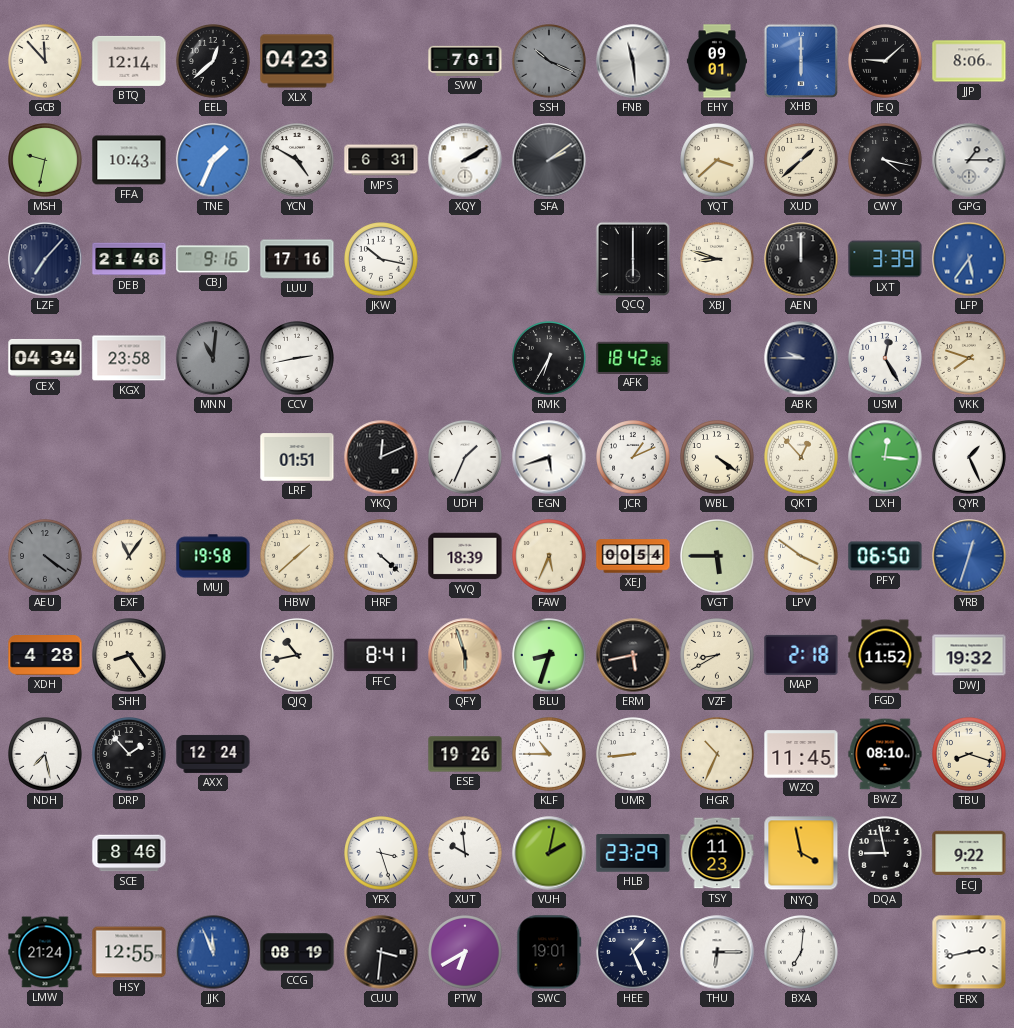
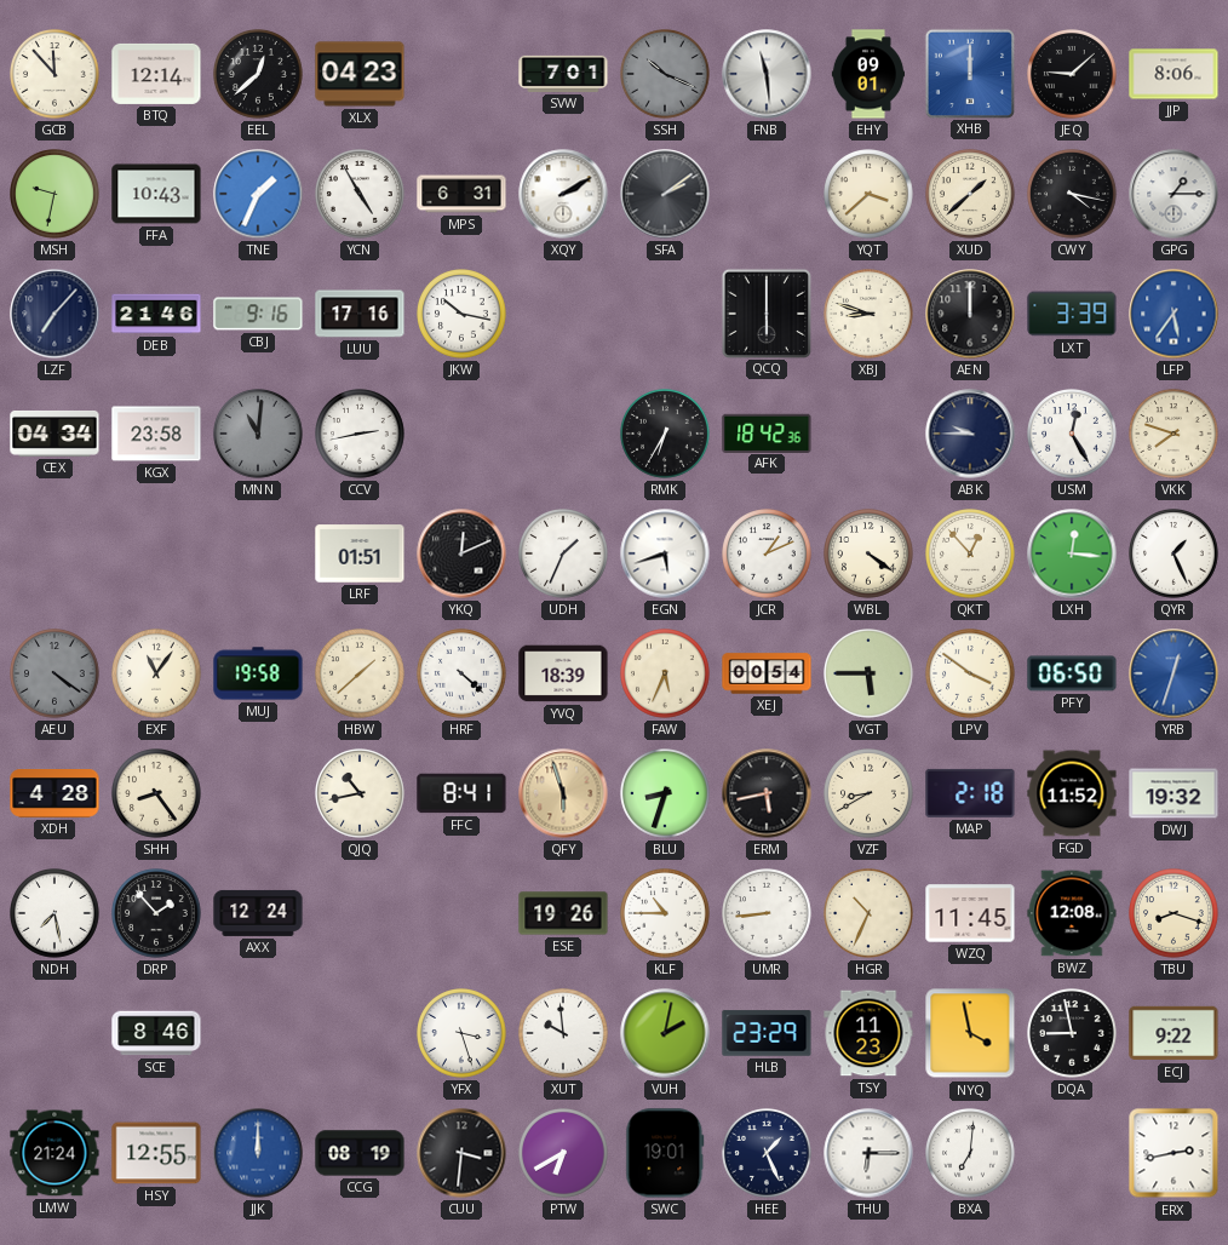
XHB: 6:00 -> 12:00
YCN: 4:50 -> 4:55
BWZ: 08:10 -> 12:08
JJK: 11:56 -> 12:00
